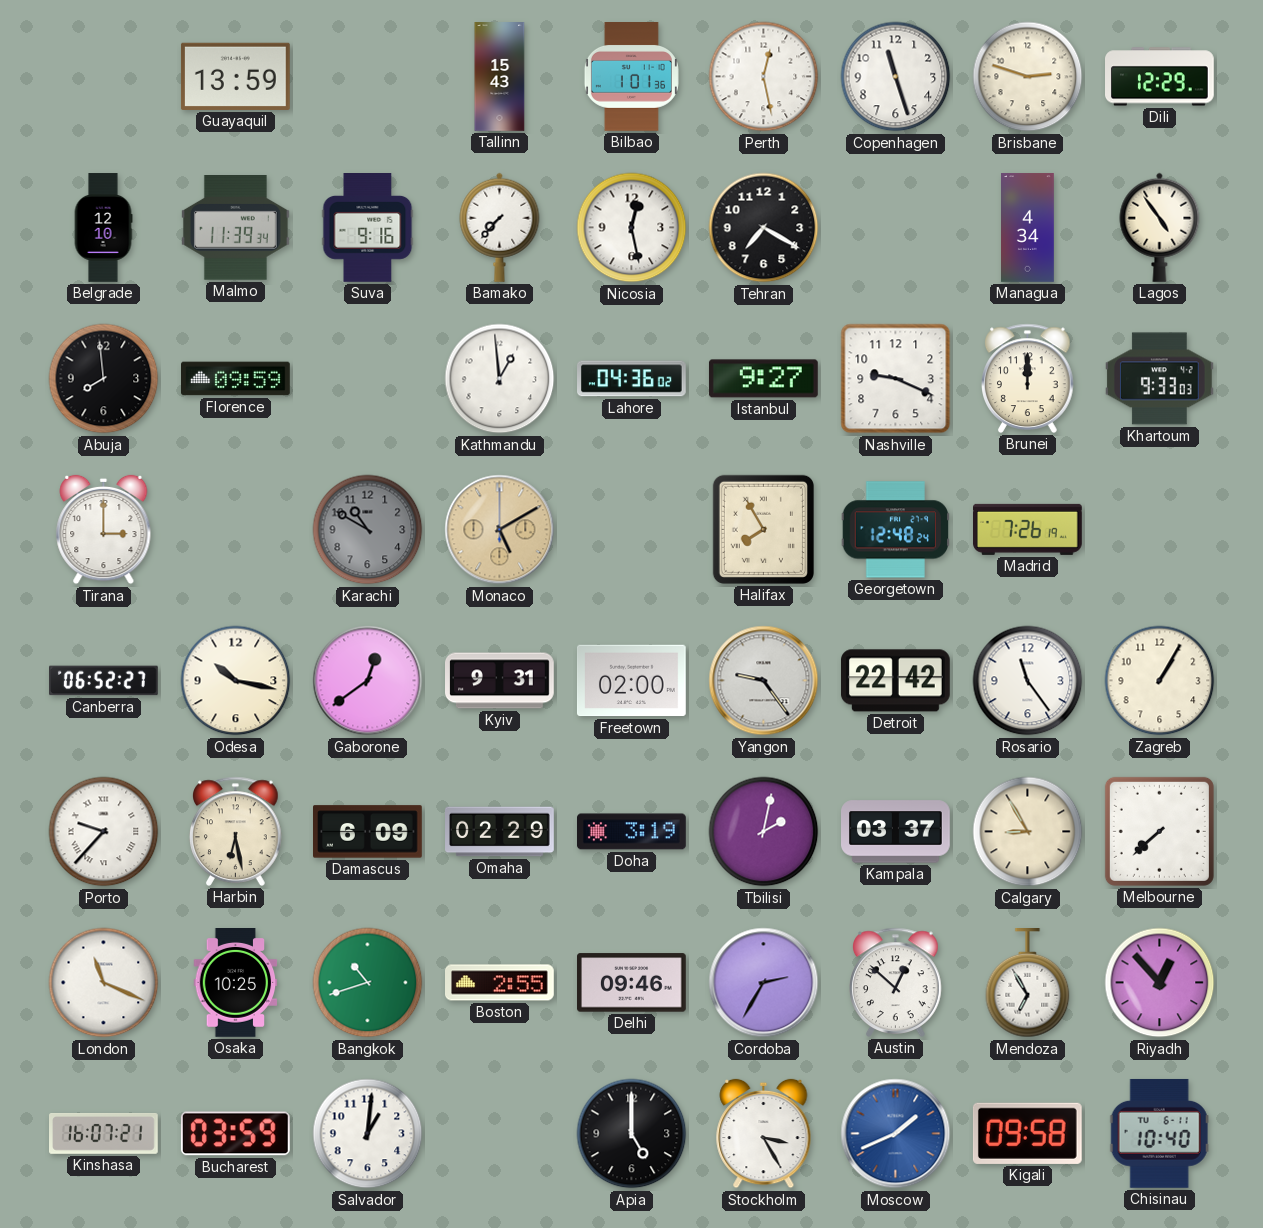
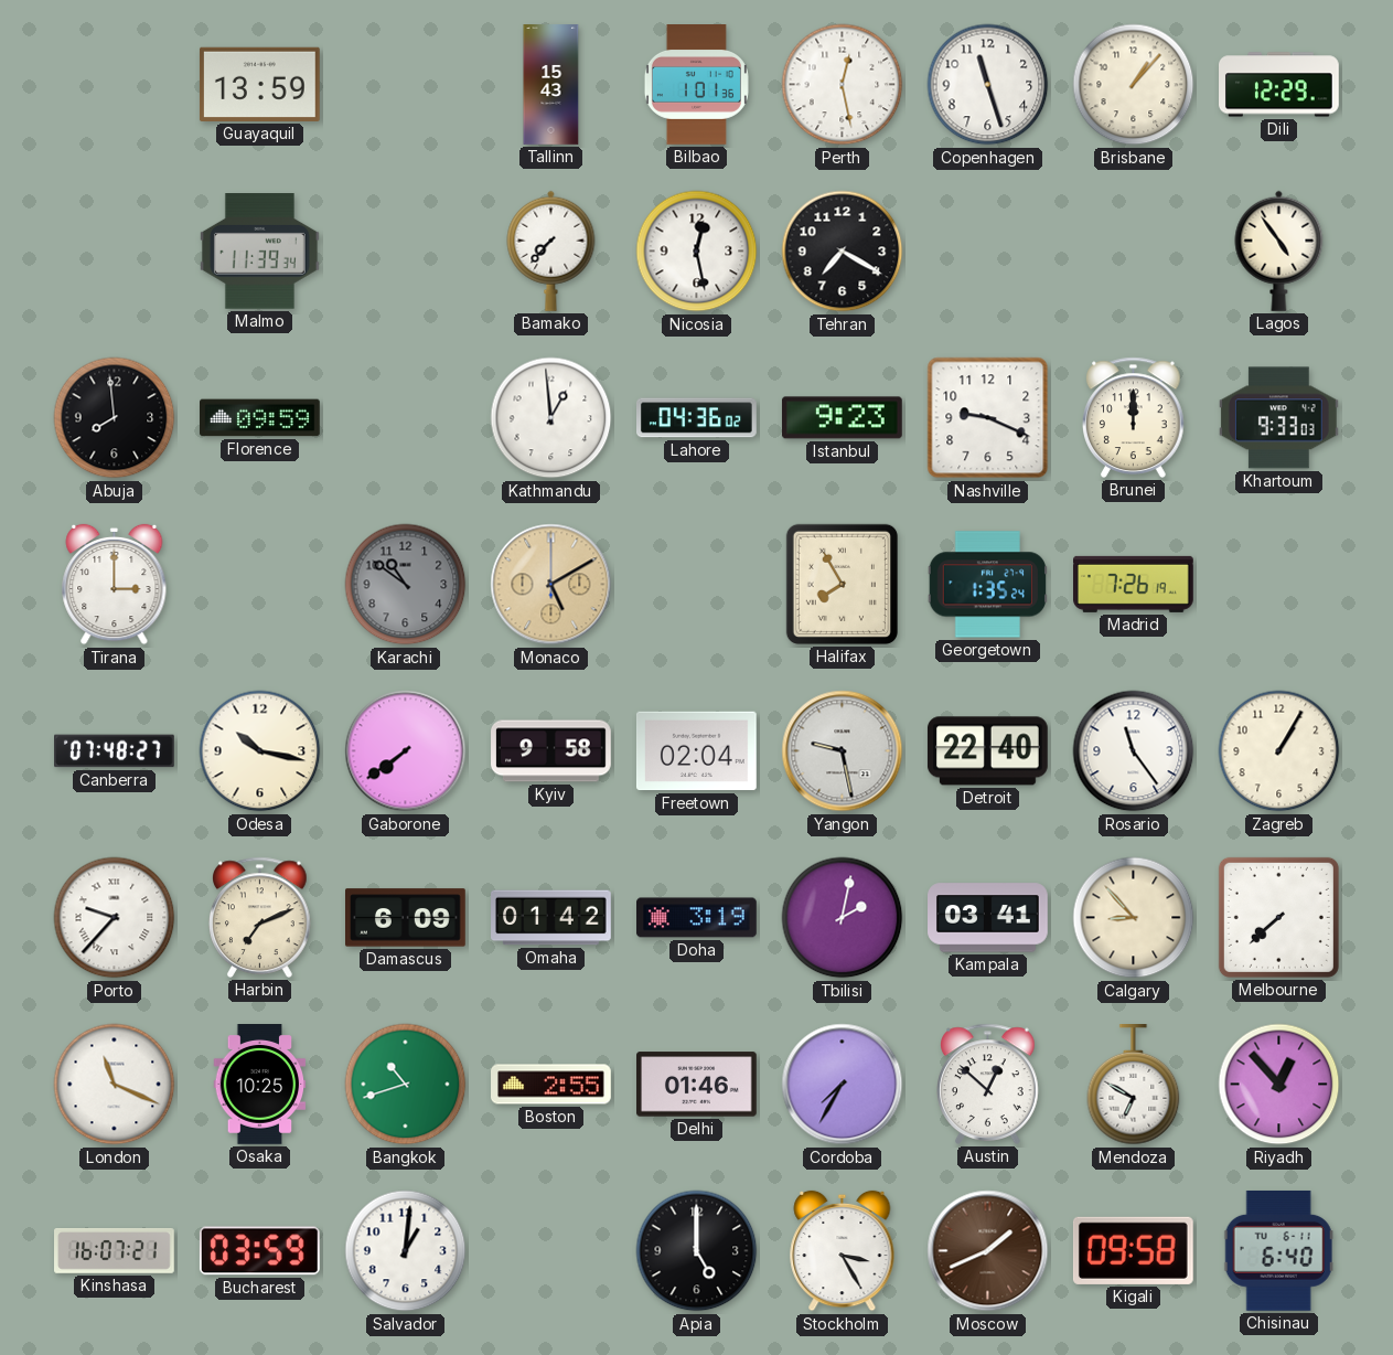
Brisbane: 2:48 -> 1:07
Belgrade: 12:10 -> none
Suva: 9:16 -> none
Managua: 4:34 -> none
Istanbul: 9:27 -> 9:23
Karachi: 10:50 -> 10:51
Georgetown: 12:48 -> 1:35
Canberra: 06:52 -> 07:48
Gaborone: 12:39 -> 7:39
Kyiv: 9:31 -> 9:58
Freetown: 02:00 -> 02:04
Yangon: 9:24 -> 9:28
Detroit: 22:42 -> 22:40
Harbin: 6:28 -> 7:11
Omaha: 02:29 -> 01:42
Kampala: 03:37 -> 03:41
Calgary: 8:55 -> 8:53
Delhi: 09:46 -> 01:46
Cordoba: 2:35 -> 7:35
Mendoza: 6:55 -> 6:50
Moscow dial: blue -> brown
Chisinau: 10:40 -> 6:40
